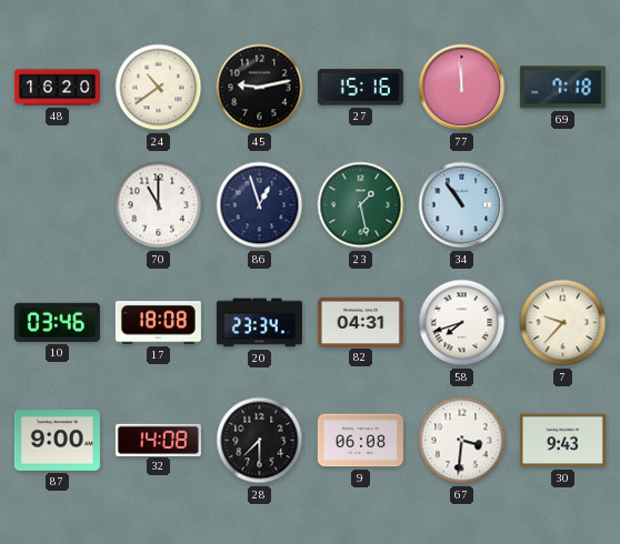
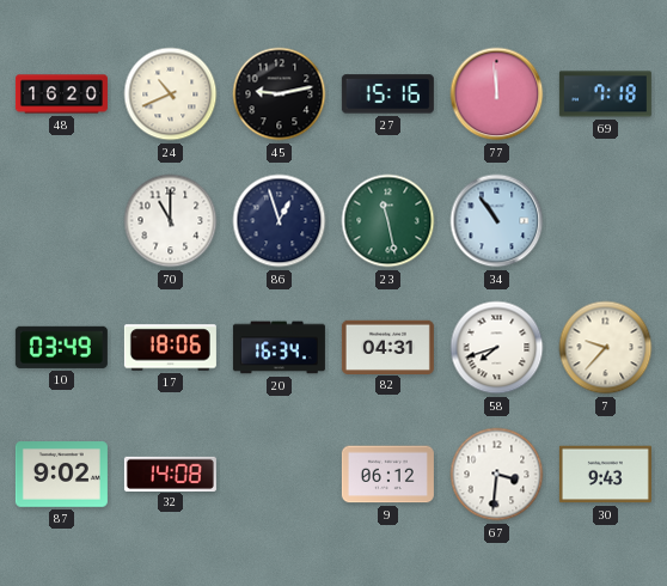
24: 10:39 -> 10:41
23: 1:28 -> 11:28
10: 03:46 -> 03:49
17: 18:08 -> 18:06
20: 23:34 -> 16:34
87: 9:00 -> 9:02
28: 7:30 -> none
9: 06:08 -> 06:12
